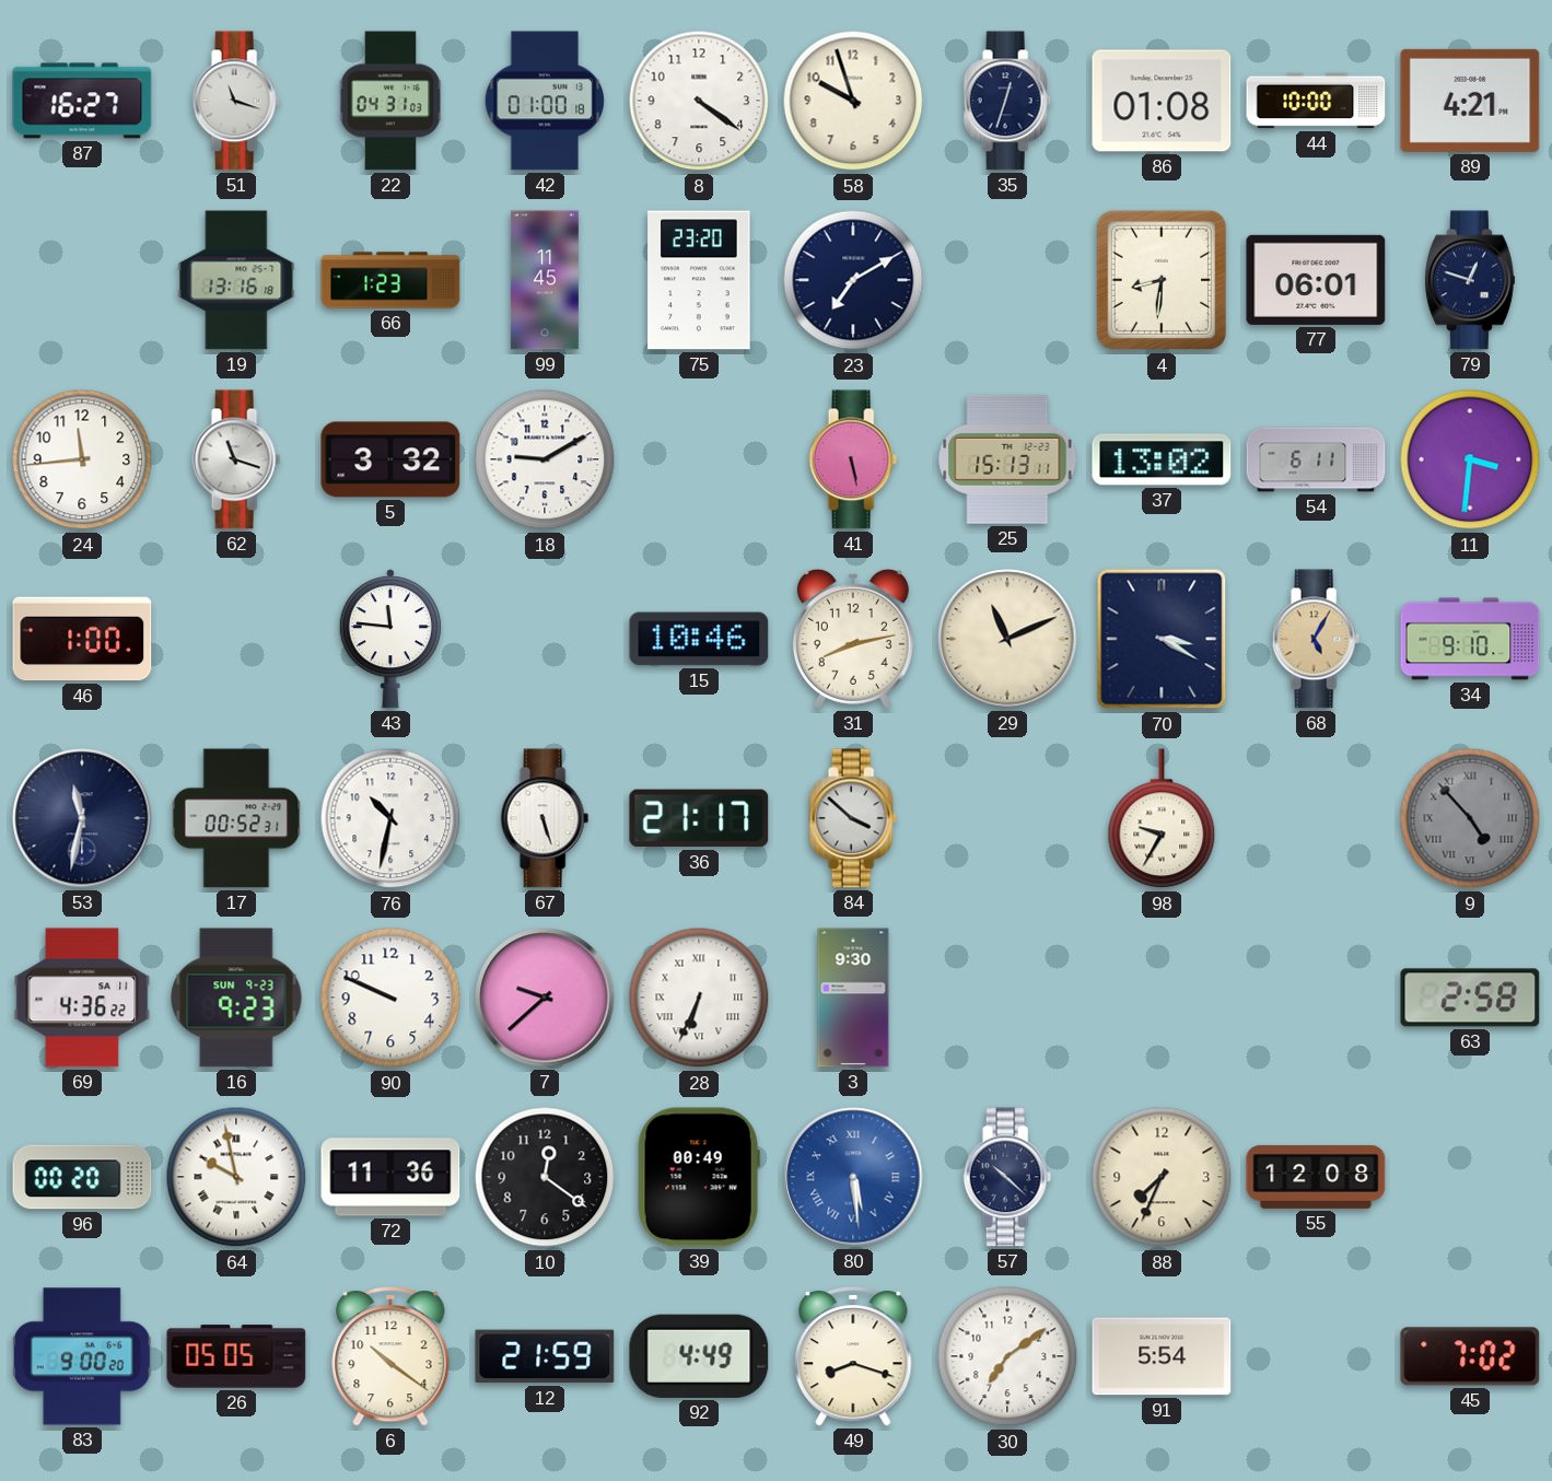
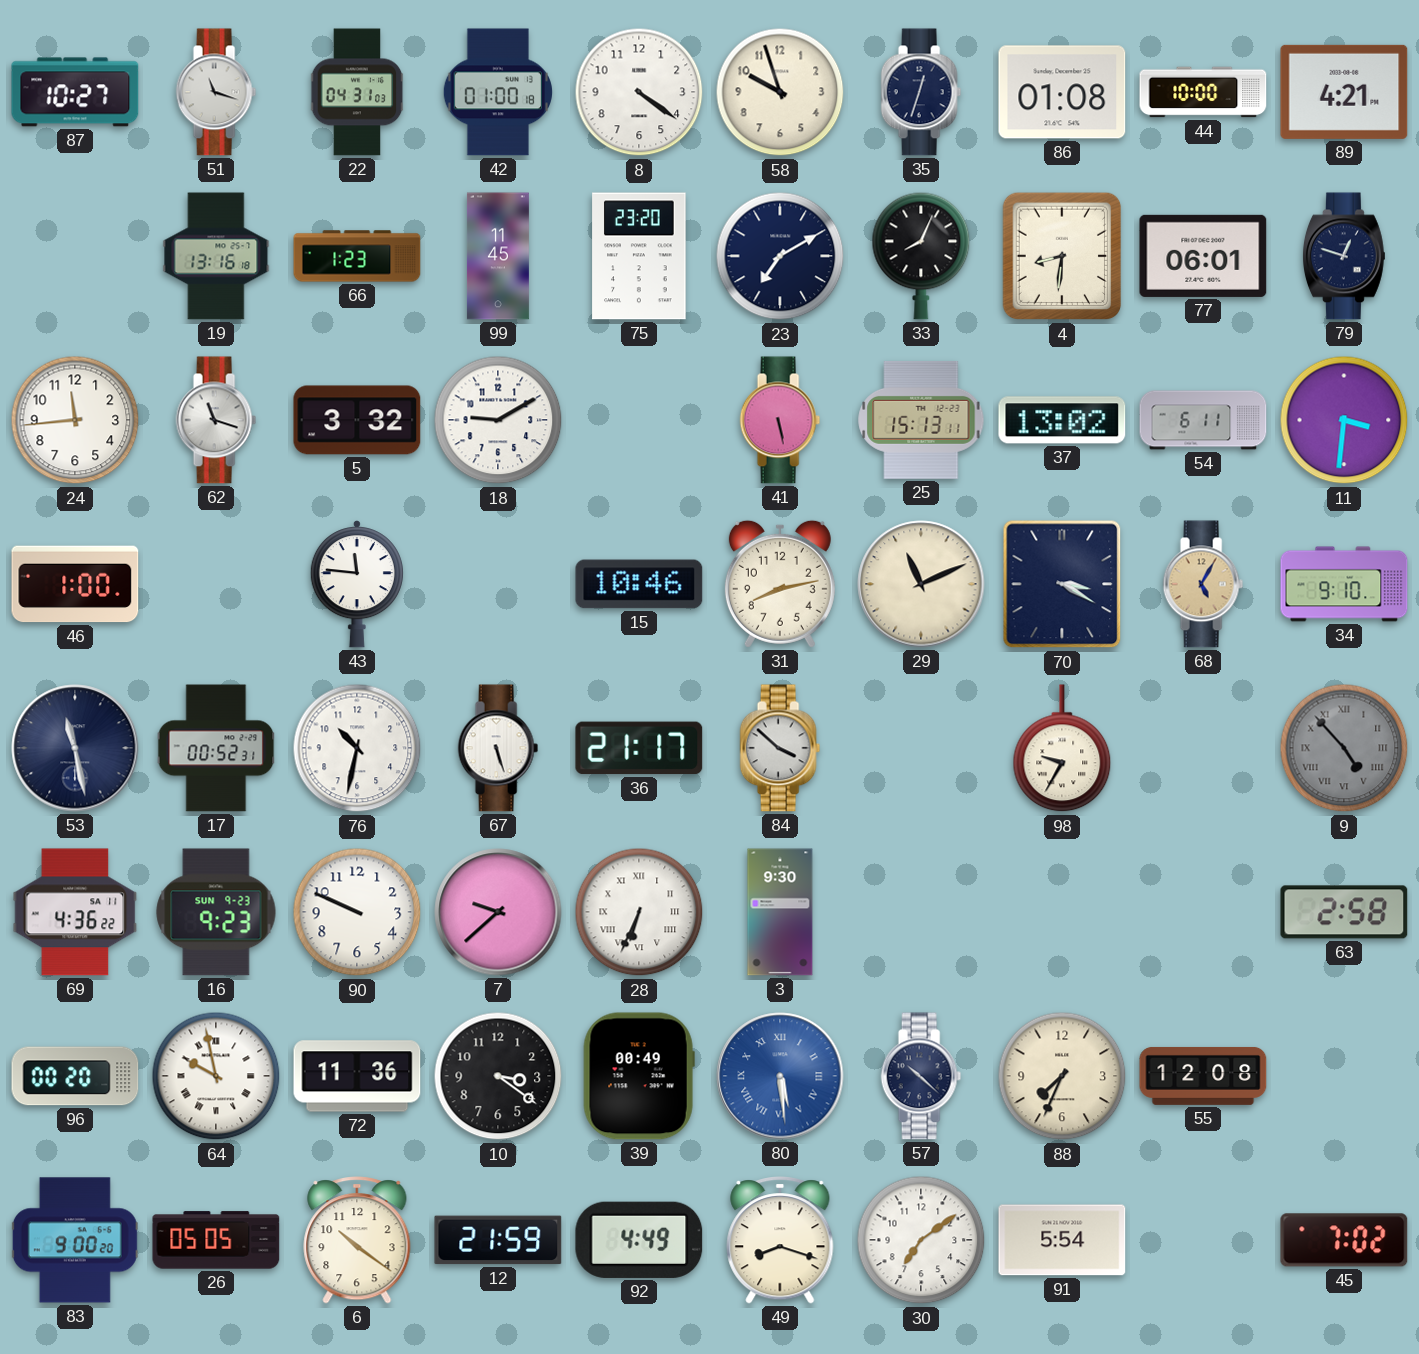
87: 16:27 -> 10:27
33: none -> 8:04
53: 11:32 -> 11:28
10: 12:21 -> 3:21
